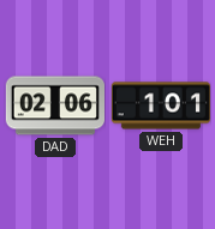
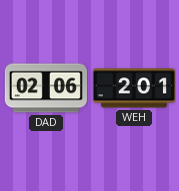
WEH: 1:01 -> 2:01
